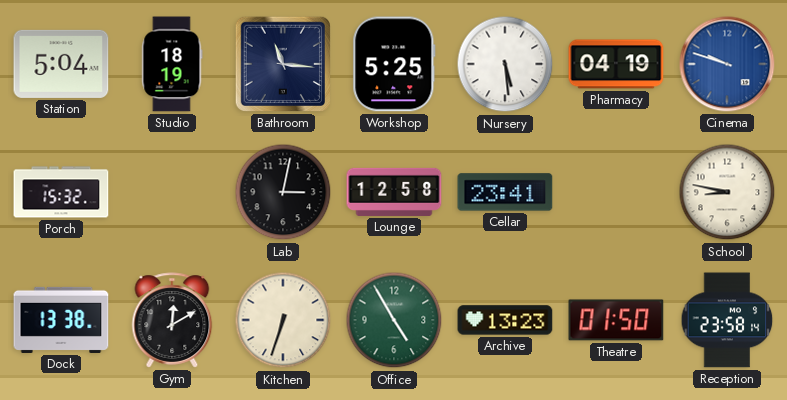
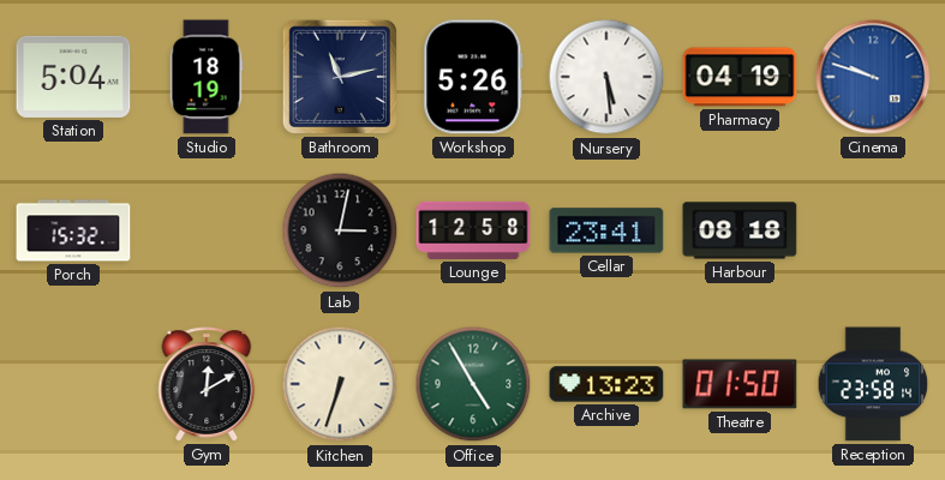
Bathroom: 11:16 -> 11:13
Workshop: 5:25 -> 5:26
Harbour: none -> 08:18
School: 8:47 -> none
Dock: 13:38 -> none
